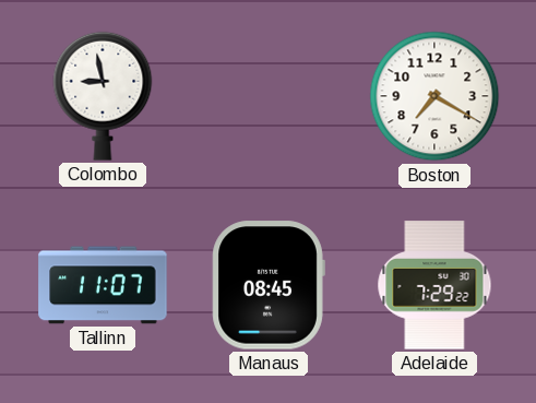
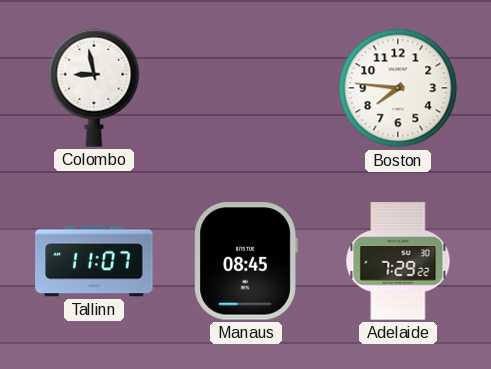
Boston: 7:20 -> 7:46
